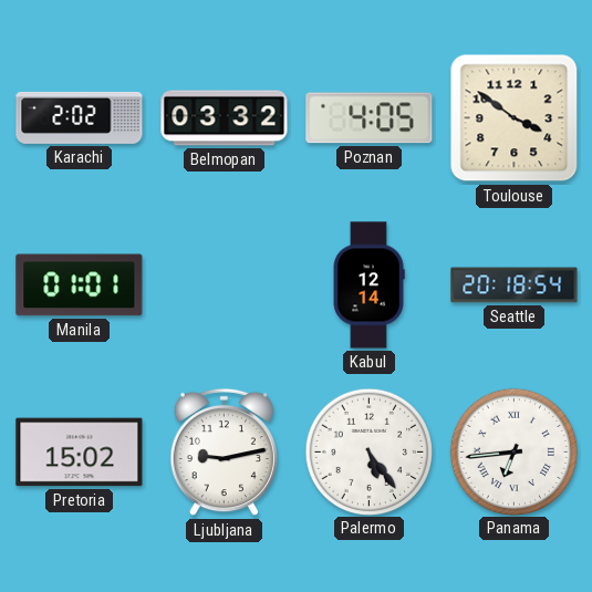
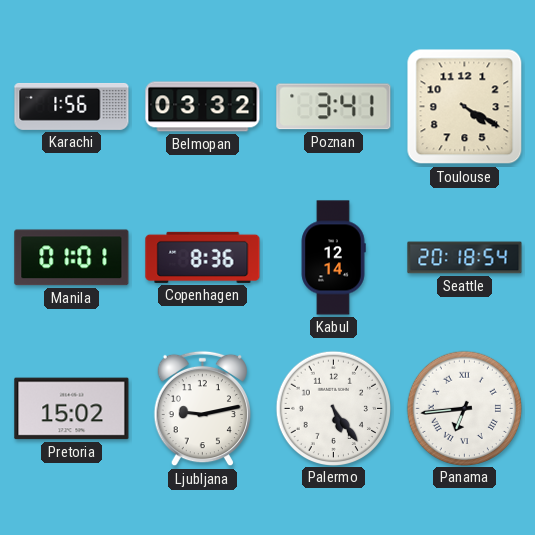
Karachi: 2:02 -> 1:56
Poznan: 4:05 -> 3:41
Toulouse: 3:51 -> 4:20
Copenhagen: none -> 8:36
